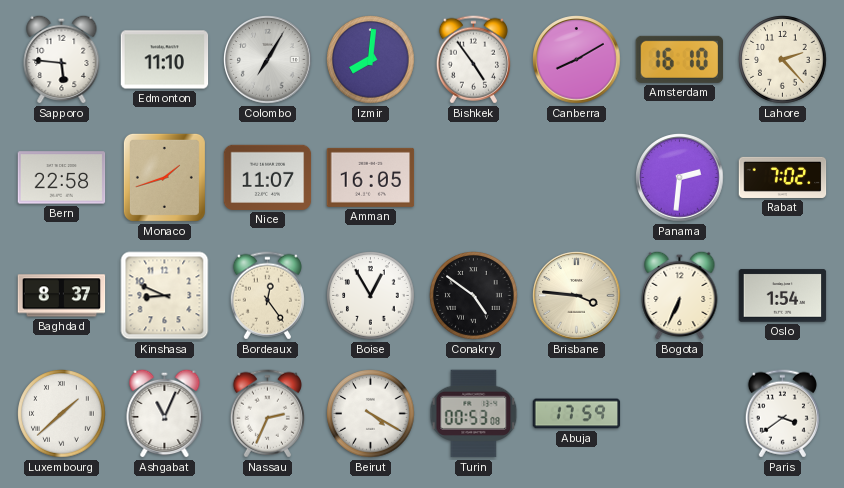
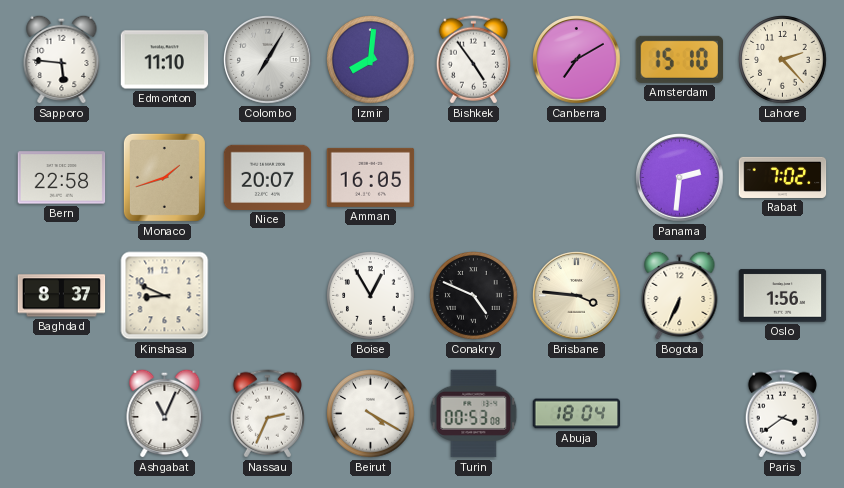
Canberra: 8:10 -> 7:10
Amsterdam: 16:10 -> 15:10
Nice: 11:07 -> 20:07
Bordeaux: 12:24 -> none
Conakry: 4:51 -> 4:49
Oslo: 1:54 -> 1:56
Luxembourg: 1:38 -> none
Abuja: 17:59 -> 18:04
